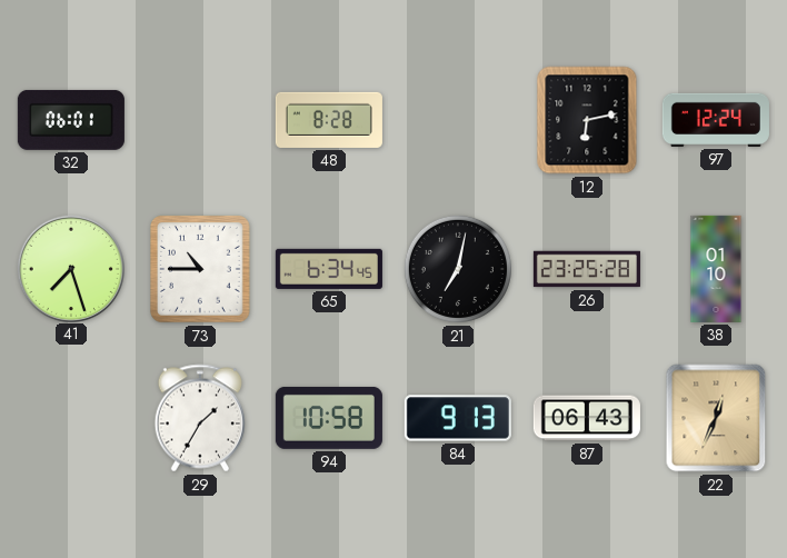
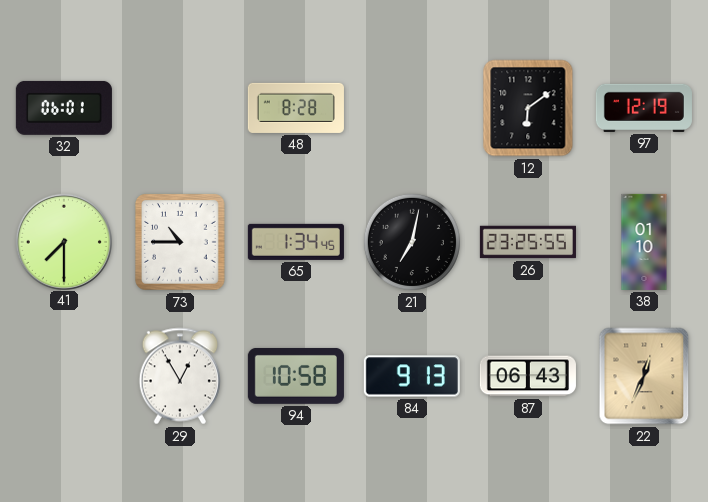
12: 6:13 -> 6:09
97: 12:24 -> 12:19
41: 7:27 -> 7:30
65: 6:34 -> 1:34
26: 23:25:28 -> 23:25:55
29: 1:35 -> 12:55
